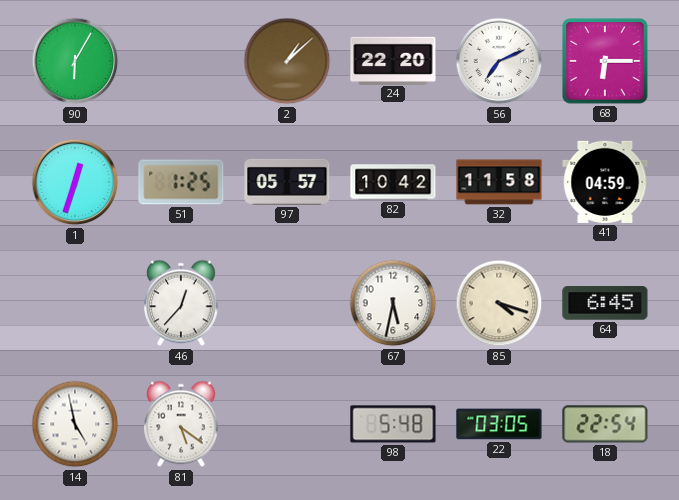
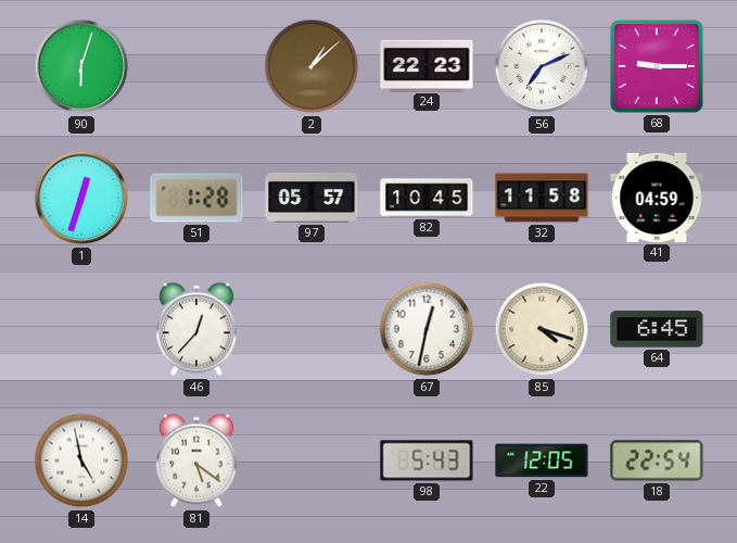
90: 6:05 -> 6:03
24: 22:20 -> 22:23
68: 6:15 -> 9:15
51: 1:25 -> 1:28
82: 10:42 -> 10:45
67: 5:32 -> 12:32
98: 5:48 -> 5:43
22: 03:05 -> 12:05
